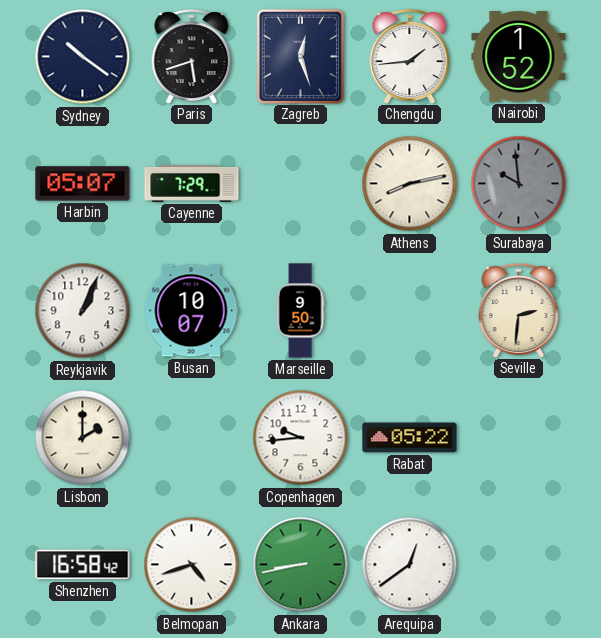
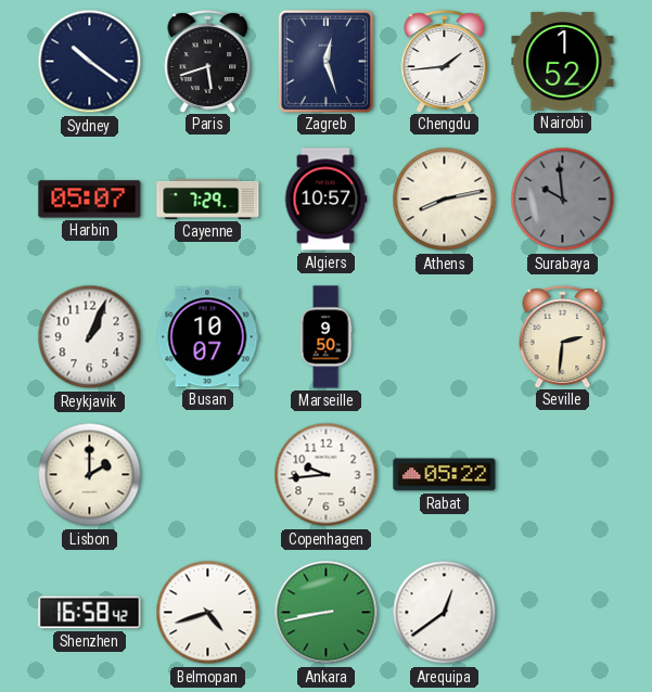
Algiers: none -> 10:57
